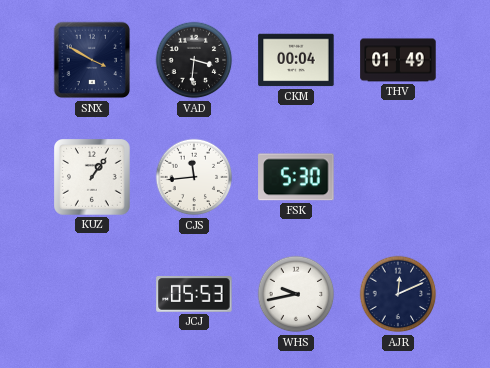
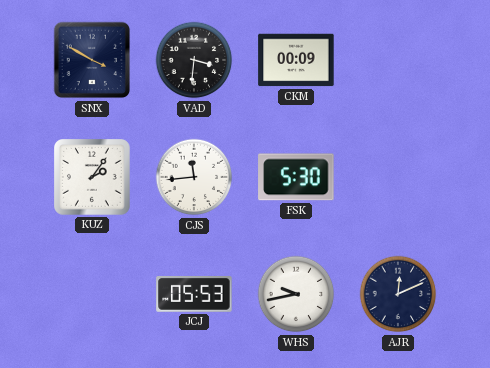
CKM: 00:04 -> 00:09
THV: 01:49 -> none
KUZ: 1:06 -> 2:06
